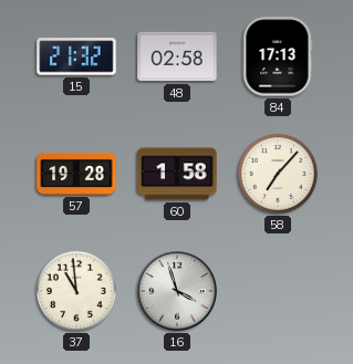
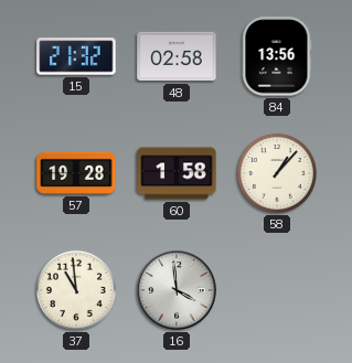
84: 17:13 -> 13:56
58: 7:07 -> 1:07
16: 3:57 -> 3:59
